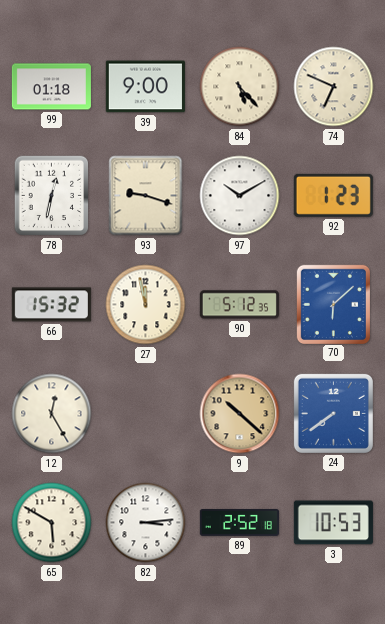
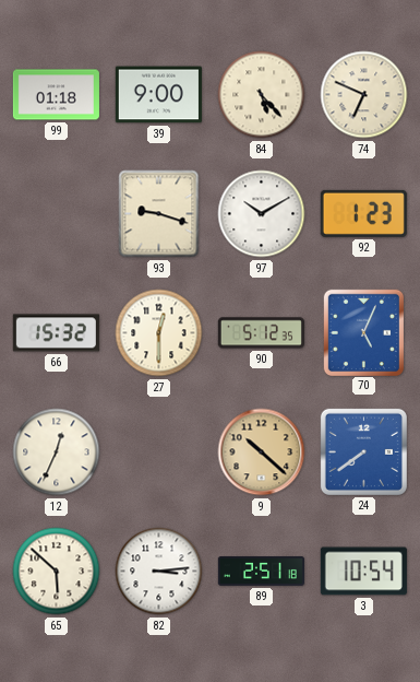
78: 12:32 -> none
27: 11:58 -> 12:30
70: 6:08 -> 5:04
12: 12:25 -> 12:34
65: 5:50 -> 5:52
89: 2:52 -> 2:51
3: 10:53 -> 10:54
